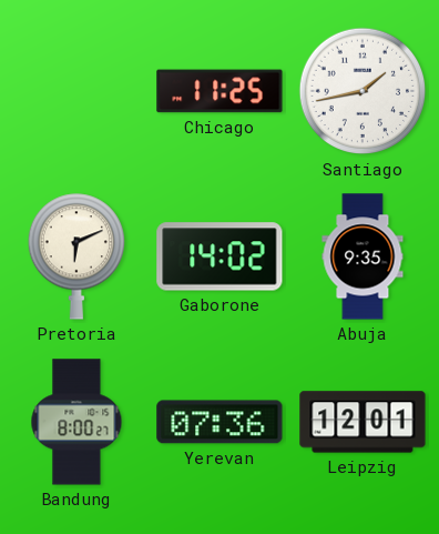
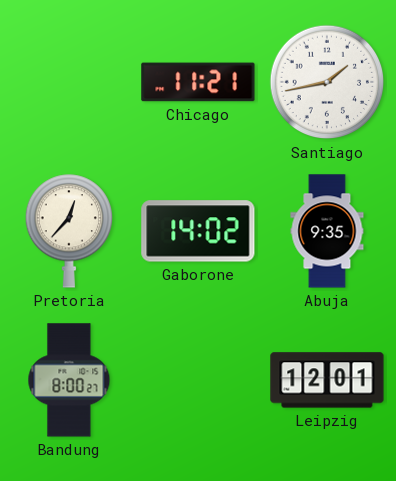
Chicago: 11:25 -> 11:21
Pretoria: 6:11 -> 12:37
Yerevan: 07:36 -> none
